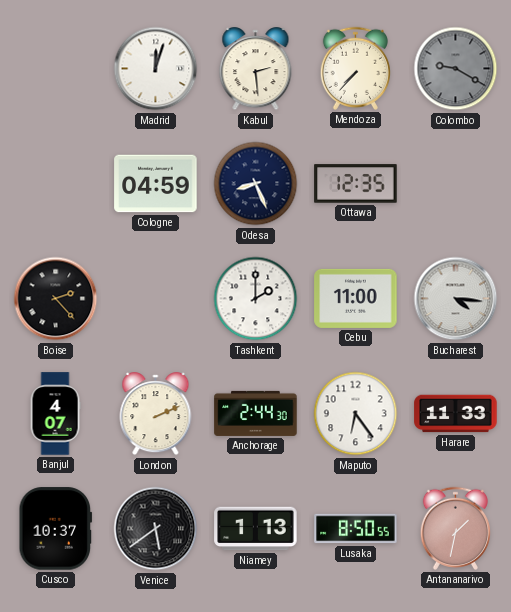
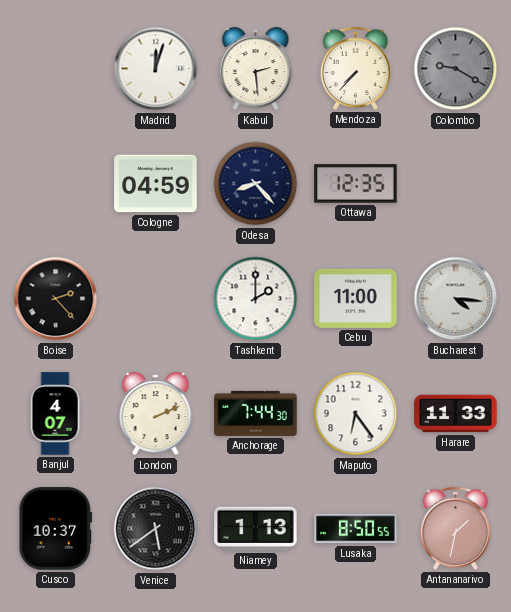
Odesa: 8:26 -> 8:23
Anchorage: 2:44 -> 7:44
